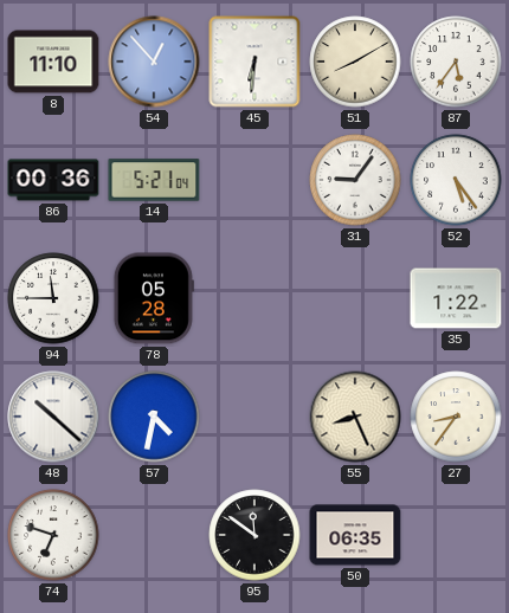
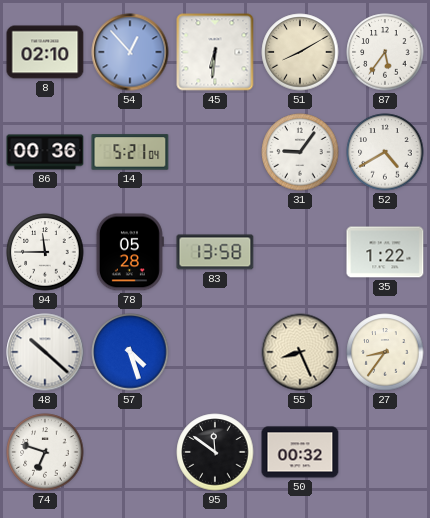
8: 11:10 -> 02:10
52: 5:24 -> 4:40
83: none -> 13:58
57: 4:32 -> 4:27
50: 06:35 -> 00:32
